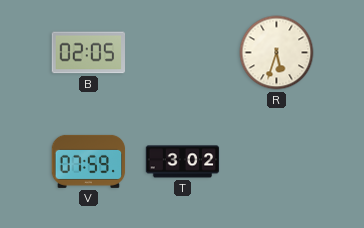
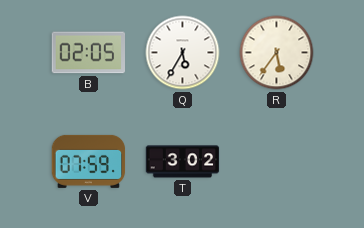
Q: none -> 5:35
R: 5:33 -> 5:36
